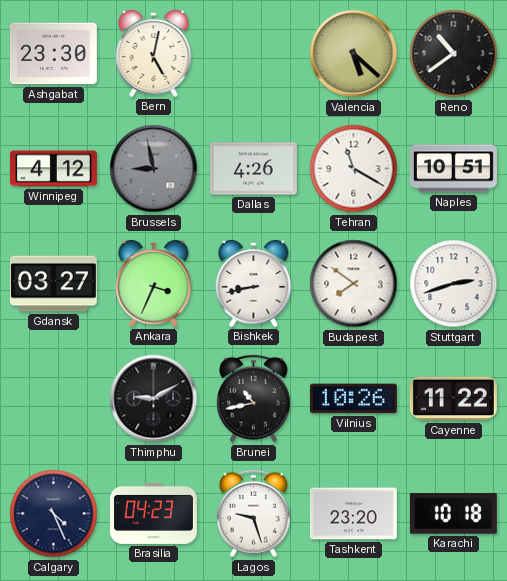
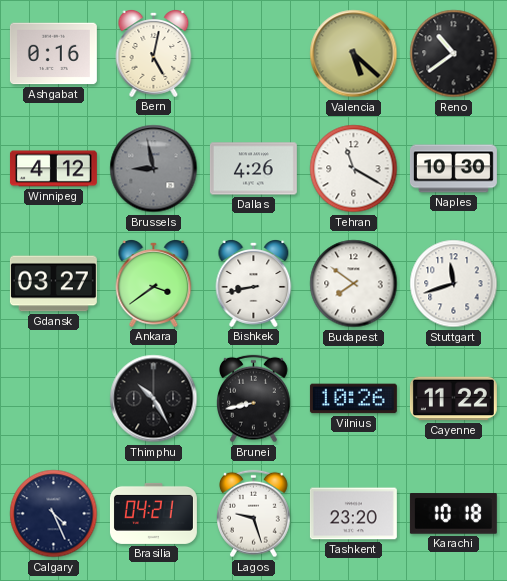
Ashgabat: 23:30 -> 0:16
Naples: 10:51 -> 10:30
Ankara: 3:34 -> 3:39
Stuttgart: 2:42 -> 11:42
Thimphu: 9:10 -> 10:25
Brunei: 10:43 -> 8:43
Brasilia: 04:23 -> 04:21
